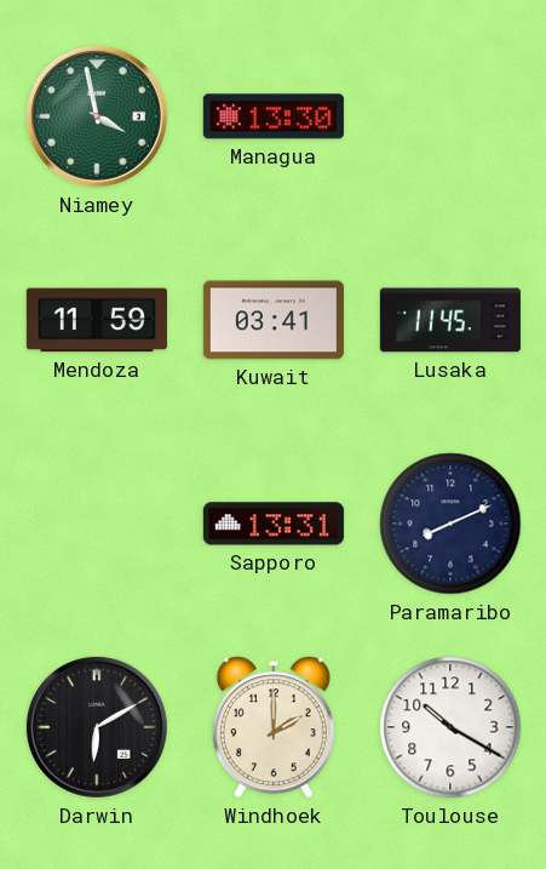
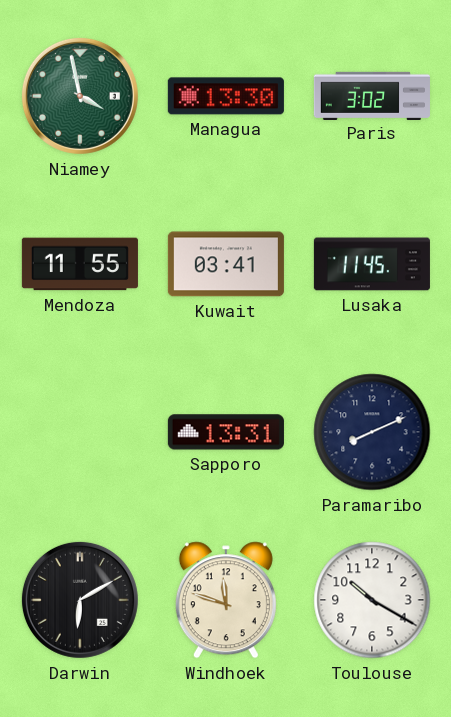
Paris: none -> 3:02
Mendoza: 11:59 -> 11:55
Windhoek: 2:00 -> 11:48
